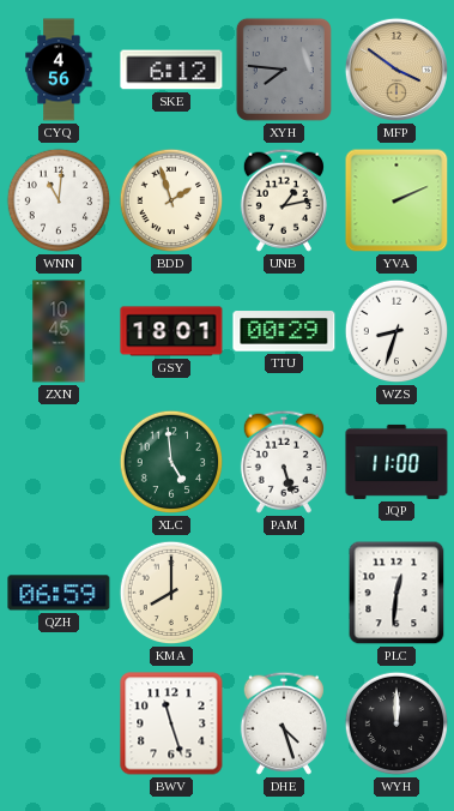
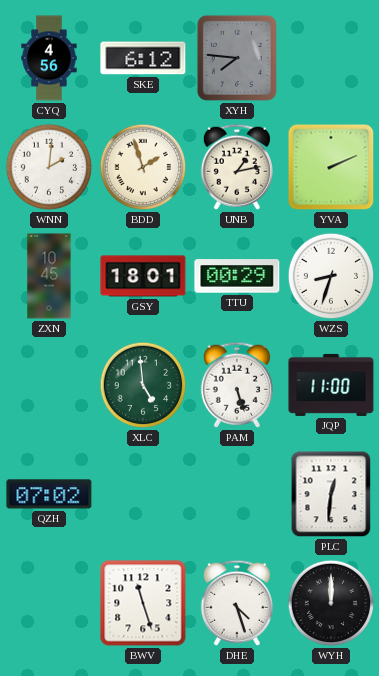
MFP: 3:51 -> none
WNN: 11:01 -> 2:01
QZH: 06:59 -> 07:02
KMA: 8:00 -> none
